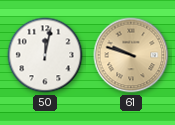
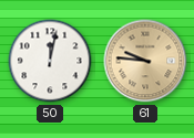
61: 9:48 -> 9:46
